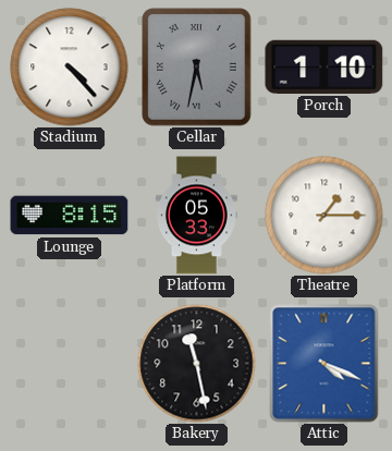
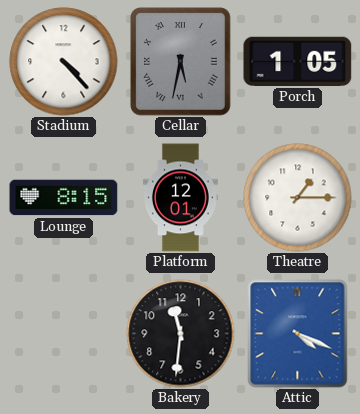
Porch: 1:10 -> 1:05
Platform: 05:33 -> 12:01
Bakery: 11:28 -> 11:31
